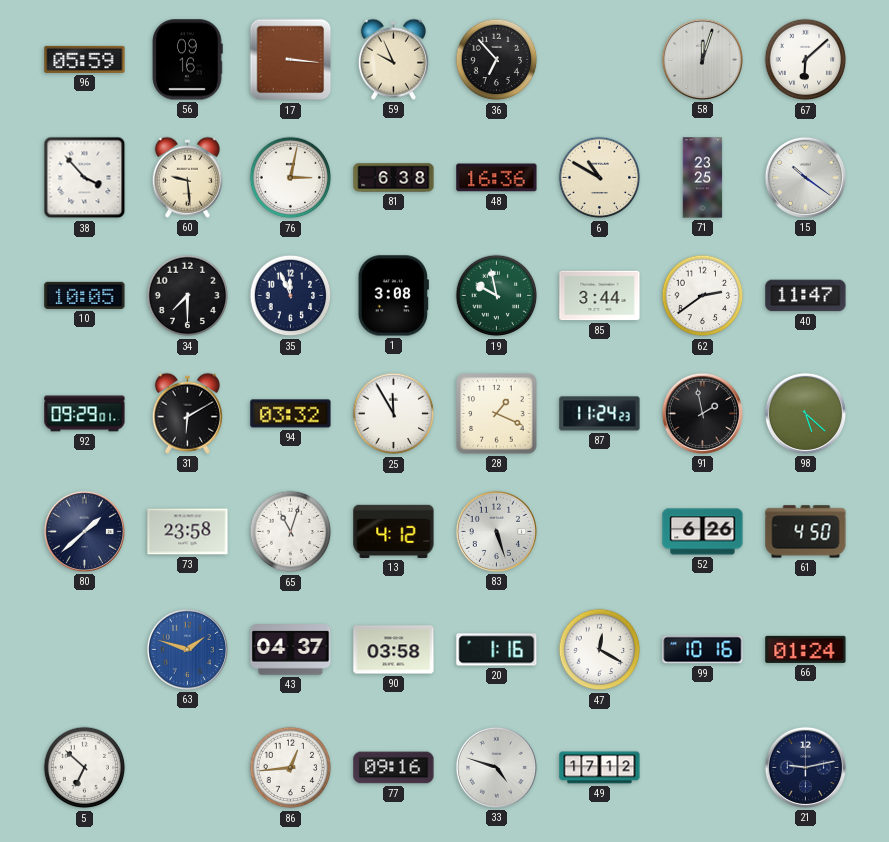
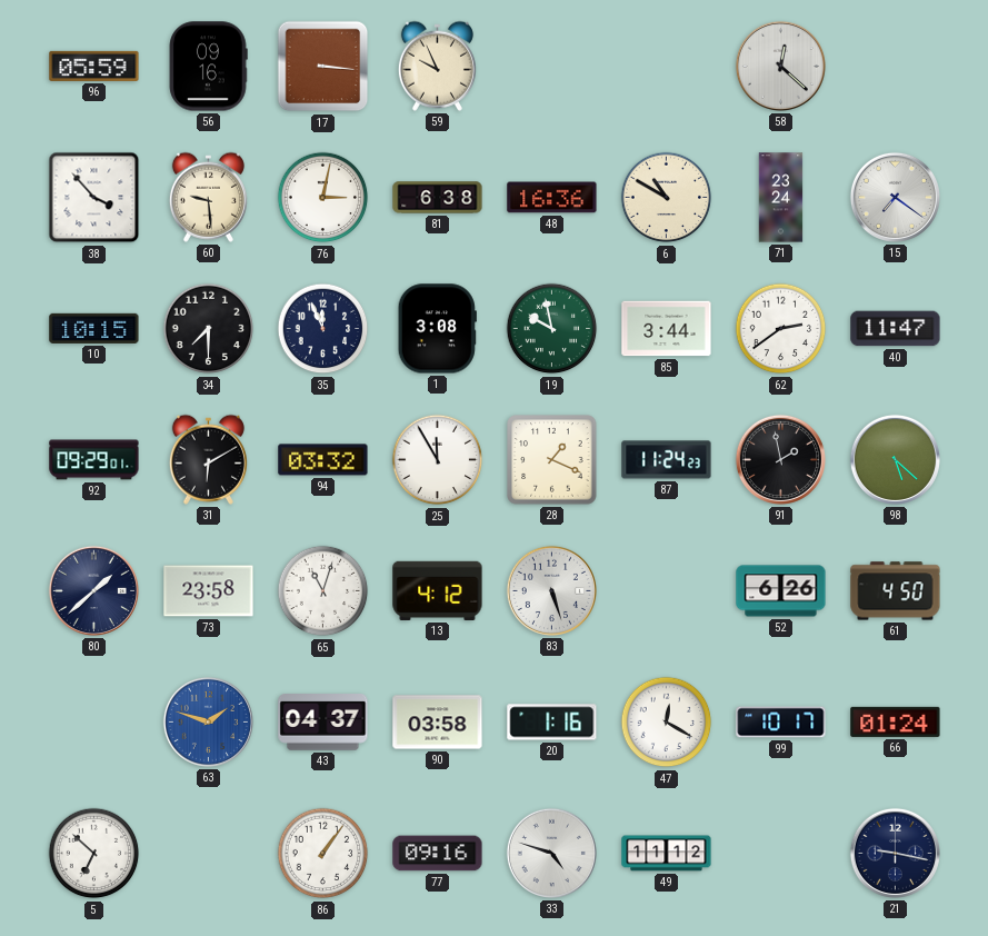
36: 6:53 -> none
58: 12:03 -> 12:22
67: 6:08 -> none
71: 23:25 -> 23:24
15: 10:21 -> 7:21
10: 10:05 -> 10:15
99: 10:16 -> 10:17
86: 12:44 -> 1:06
49: 17:12 -> 11:12
21: 9:13 -> 9:17
